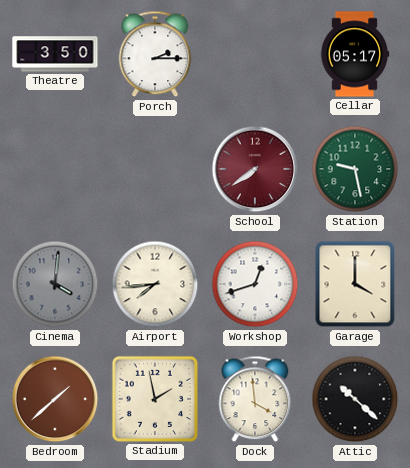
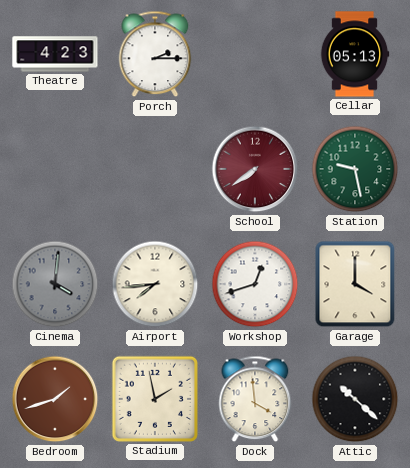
Theatre: 3:50 -> 4:23
Cellar: 05:17 -> 05:13
Bedroom: 1:38 -> 1:42
